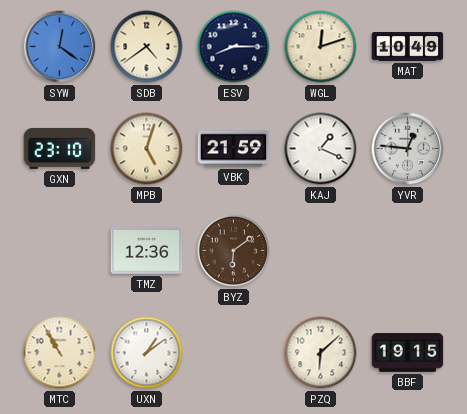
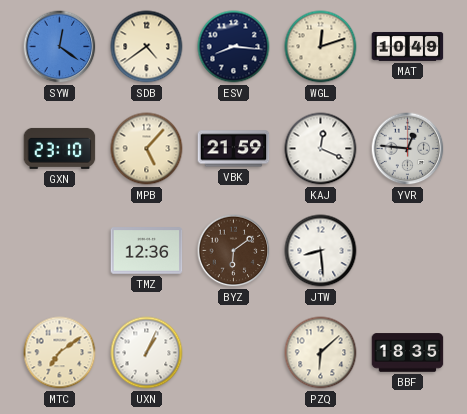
ESV: 8:15 -> 8:16
MPB: 5:03 -> 5:07
KAJ: 1:19 -> 12:19
JTW: none -> 8:29
MTC: 10:55 -> 7:09
UXN: 1:09 -> 1:04
BBF: 19:15 -> 18:35
